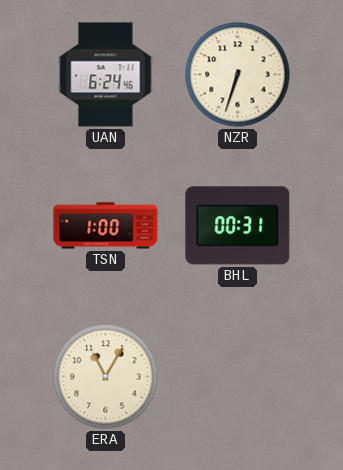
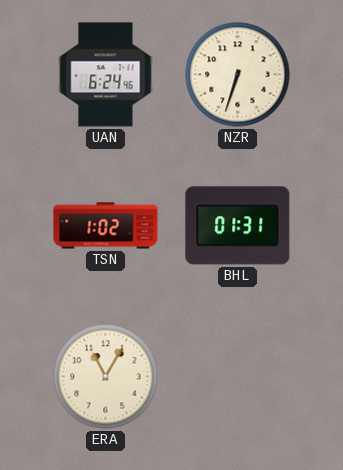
TSN: 1:00 -> 1:02
BHL: 00:31 -> 01:31
